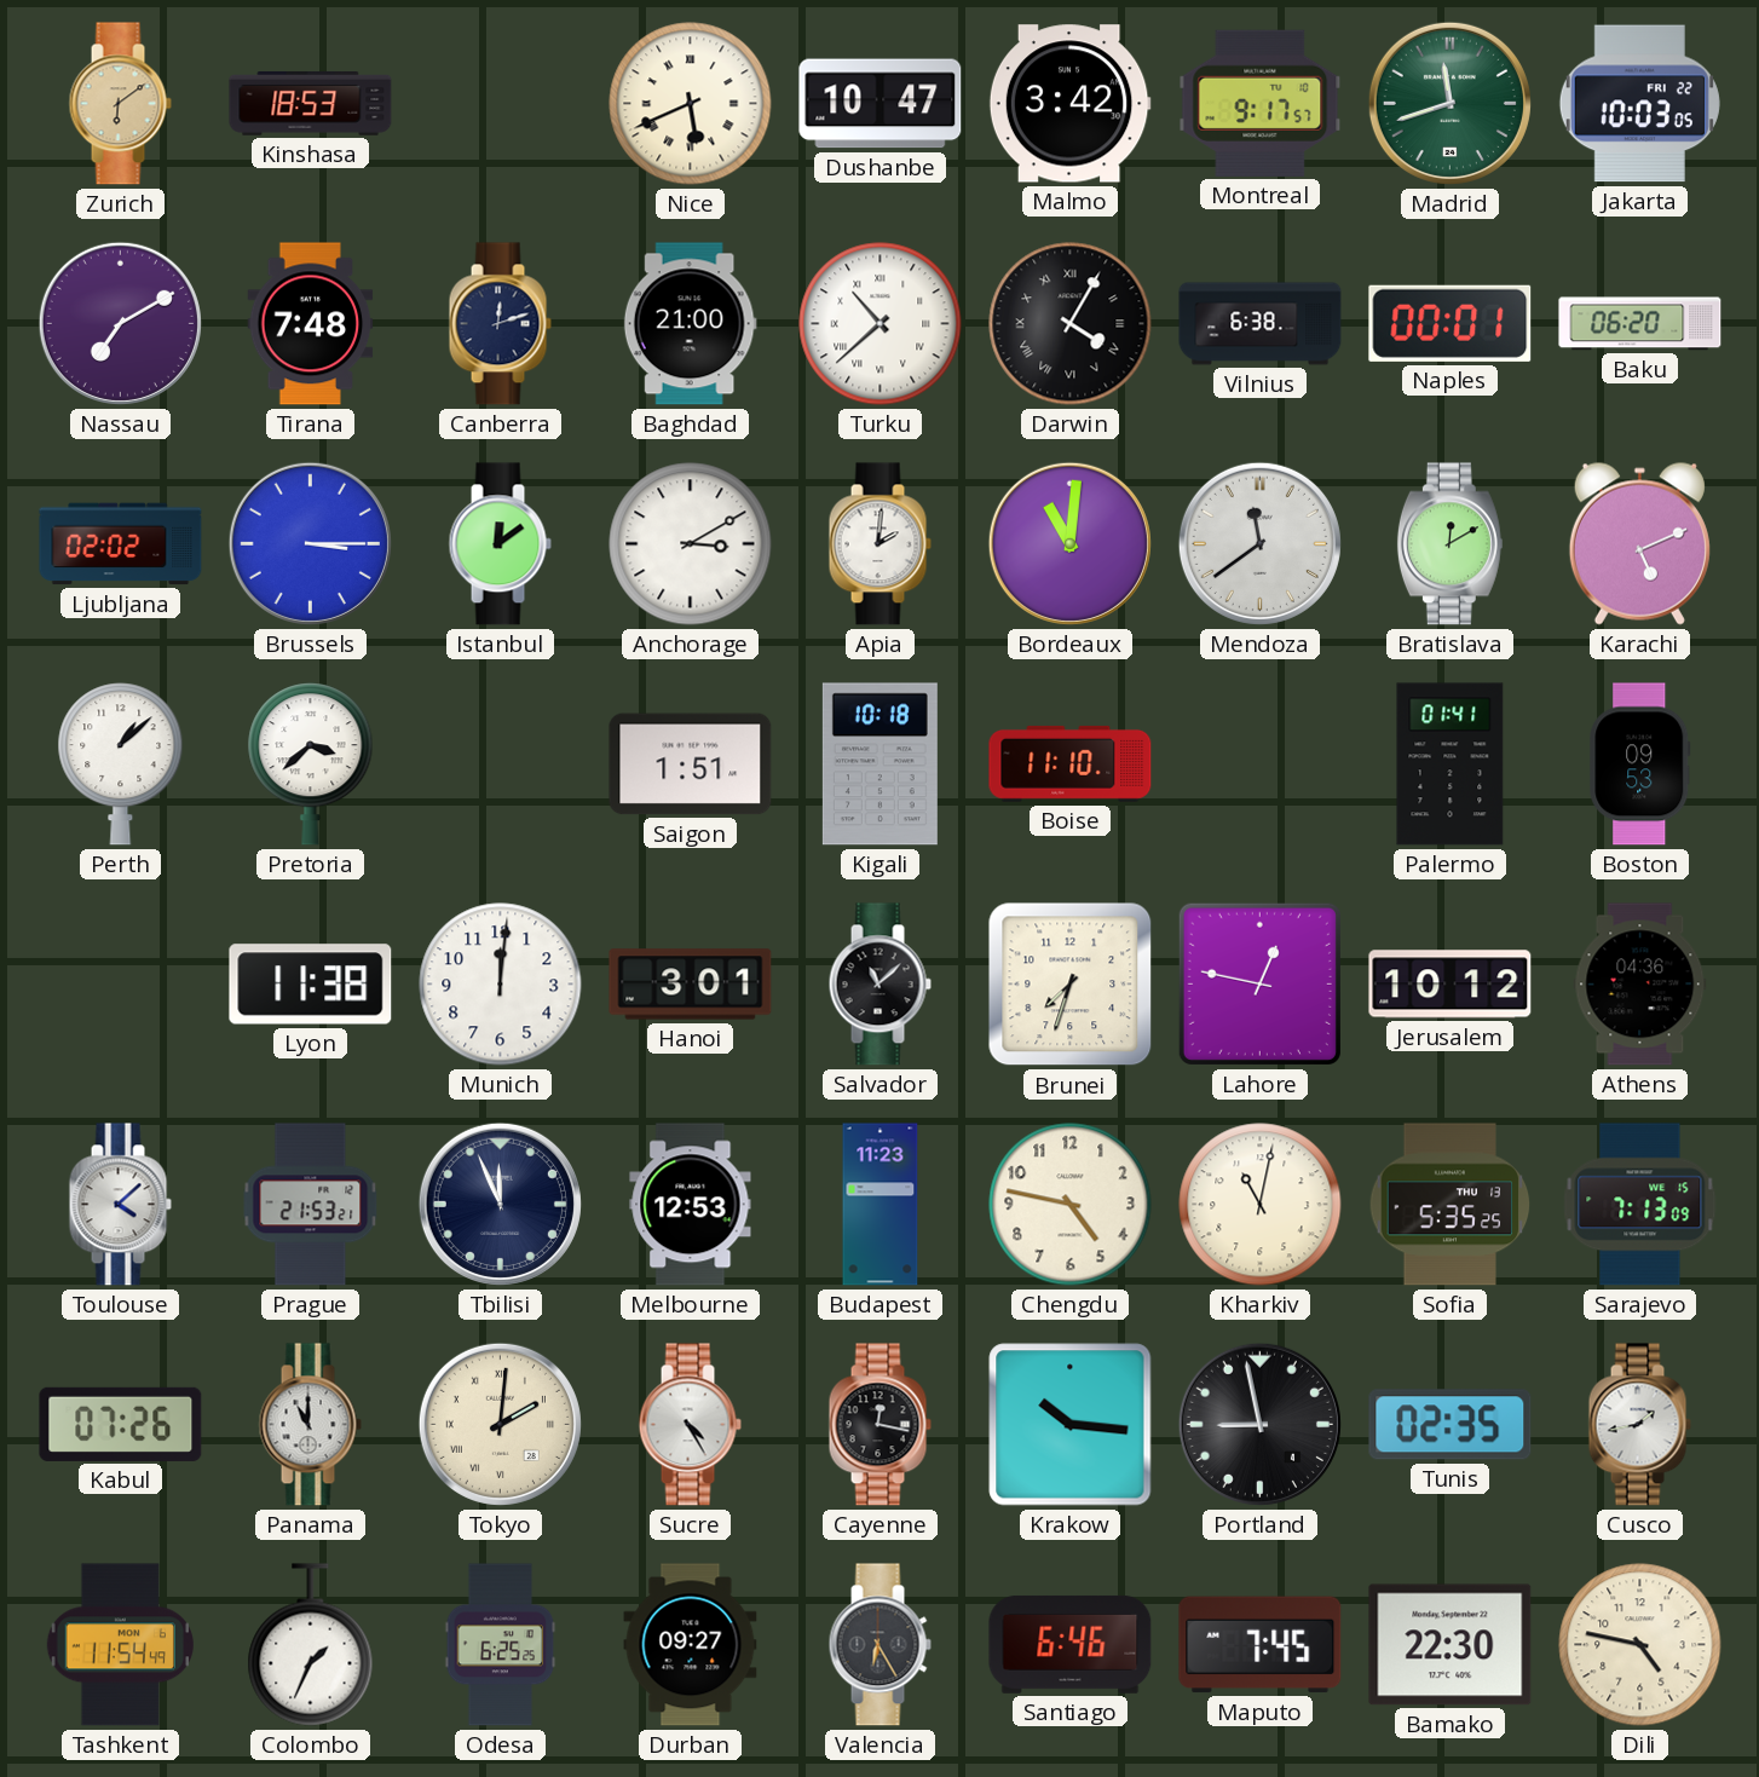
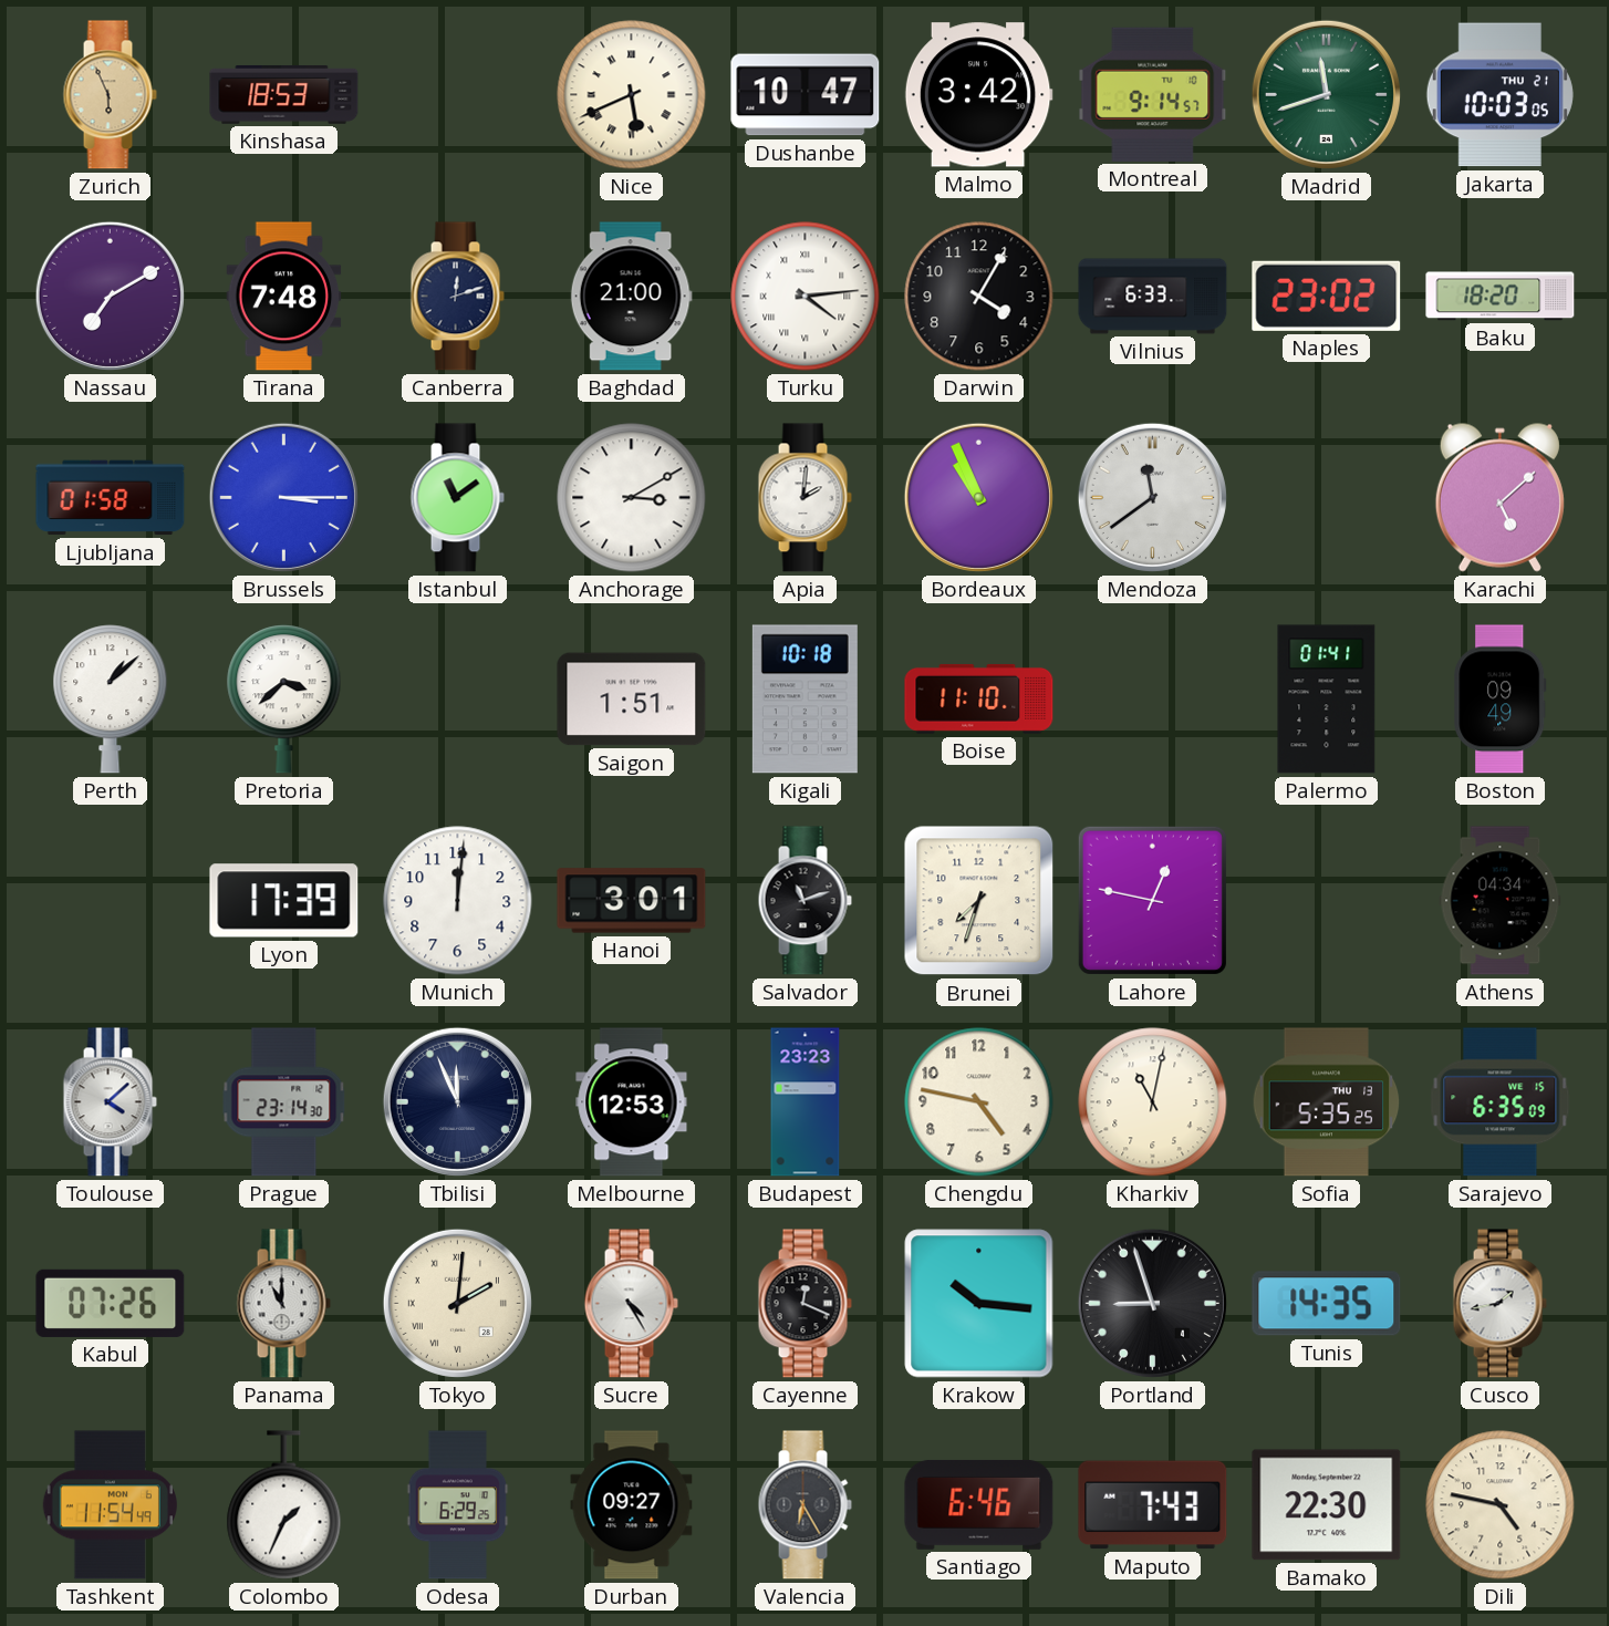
Zurich: 6:09 -> 5:56
Montreal: 9:17 -> 9:14
Jakarta date: FRI 22 -> THU 21
Turku: 10:38 -> 4:14
Darwin numerals: Roman -> Arabic
Vilnius: 6:38 -> 6:33
Naples: 00:01 -> 23:02
Baku: 06:20 -> 18:20
Ljubljana: 02:02 -> 01:58
Istanbul: 12:09 -> 11:09
Bordeaux: 11:01 -> 10:56
Bratislava: 12:10 -> none
Karachi: 5:11 -> 5:08
Boston: 09:53 -> 09:49
Lyon: 11:38 -> 17:39
Salvador: 11:08 -> 11:12
Jerusalem: 10:12 -> none
Athens: 04:36 -> 04:34
Prague: 21:53 -> 23:14
Budapest: 11:23 -> 23:23
Sarajevo: 7:13 -> 6:35
Cayenne: 12:17 -> 12:19
Portland: 8:58 -> 8:57
Tunis: 02:35 -> 14:35
Odesa: 6:25 -> 6:29
Maputo: 7:45 -> 7:43
